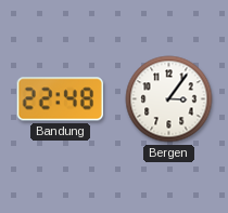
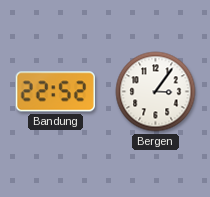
Bandung: 22:48 -> 22:52
